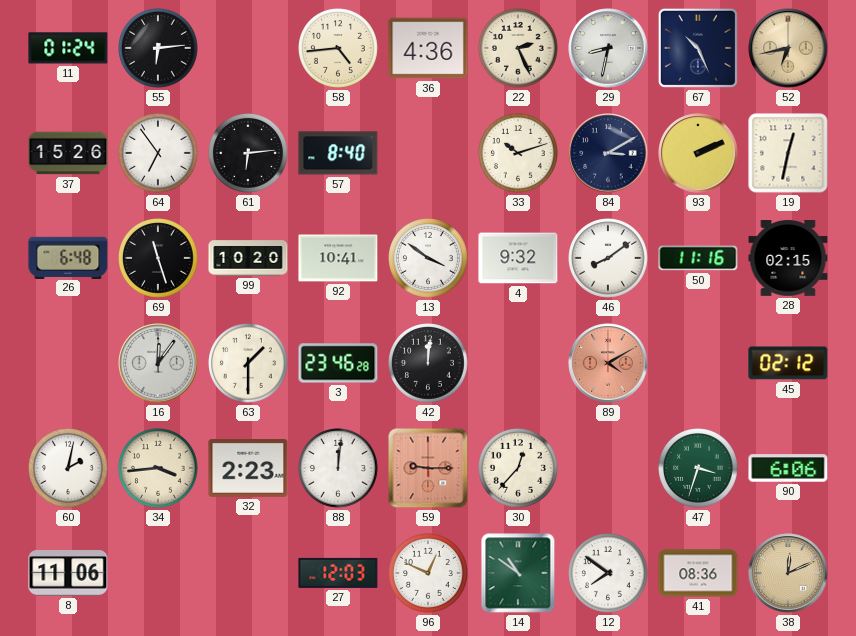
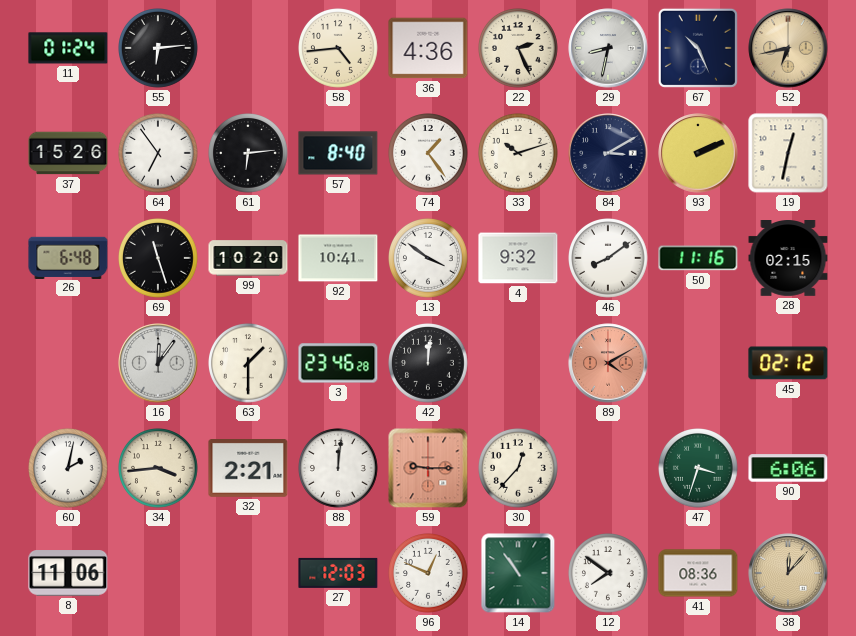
74: none -> 1:24
32: 2:23 -> 2:21
14: 10:51 -> 10:54
38: 12:11 -> 12:07
